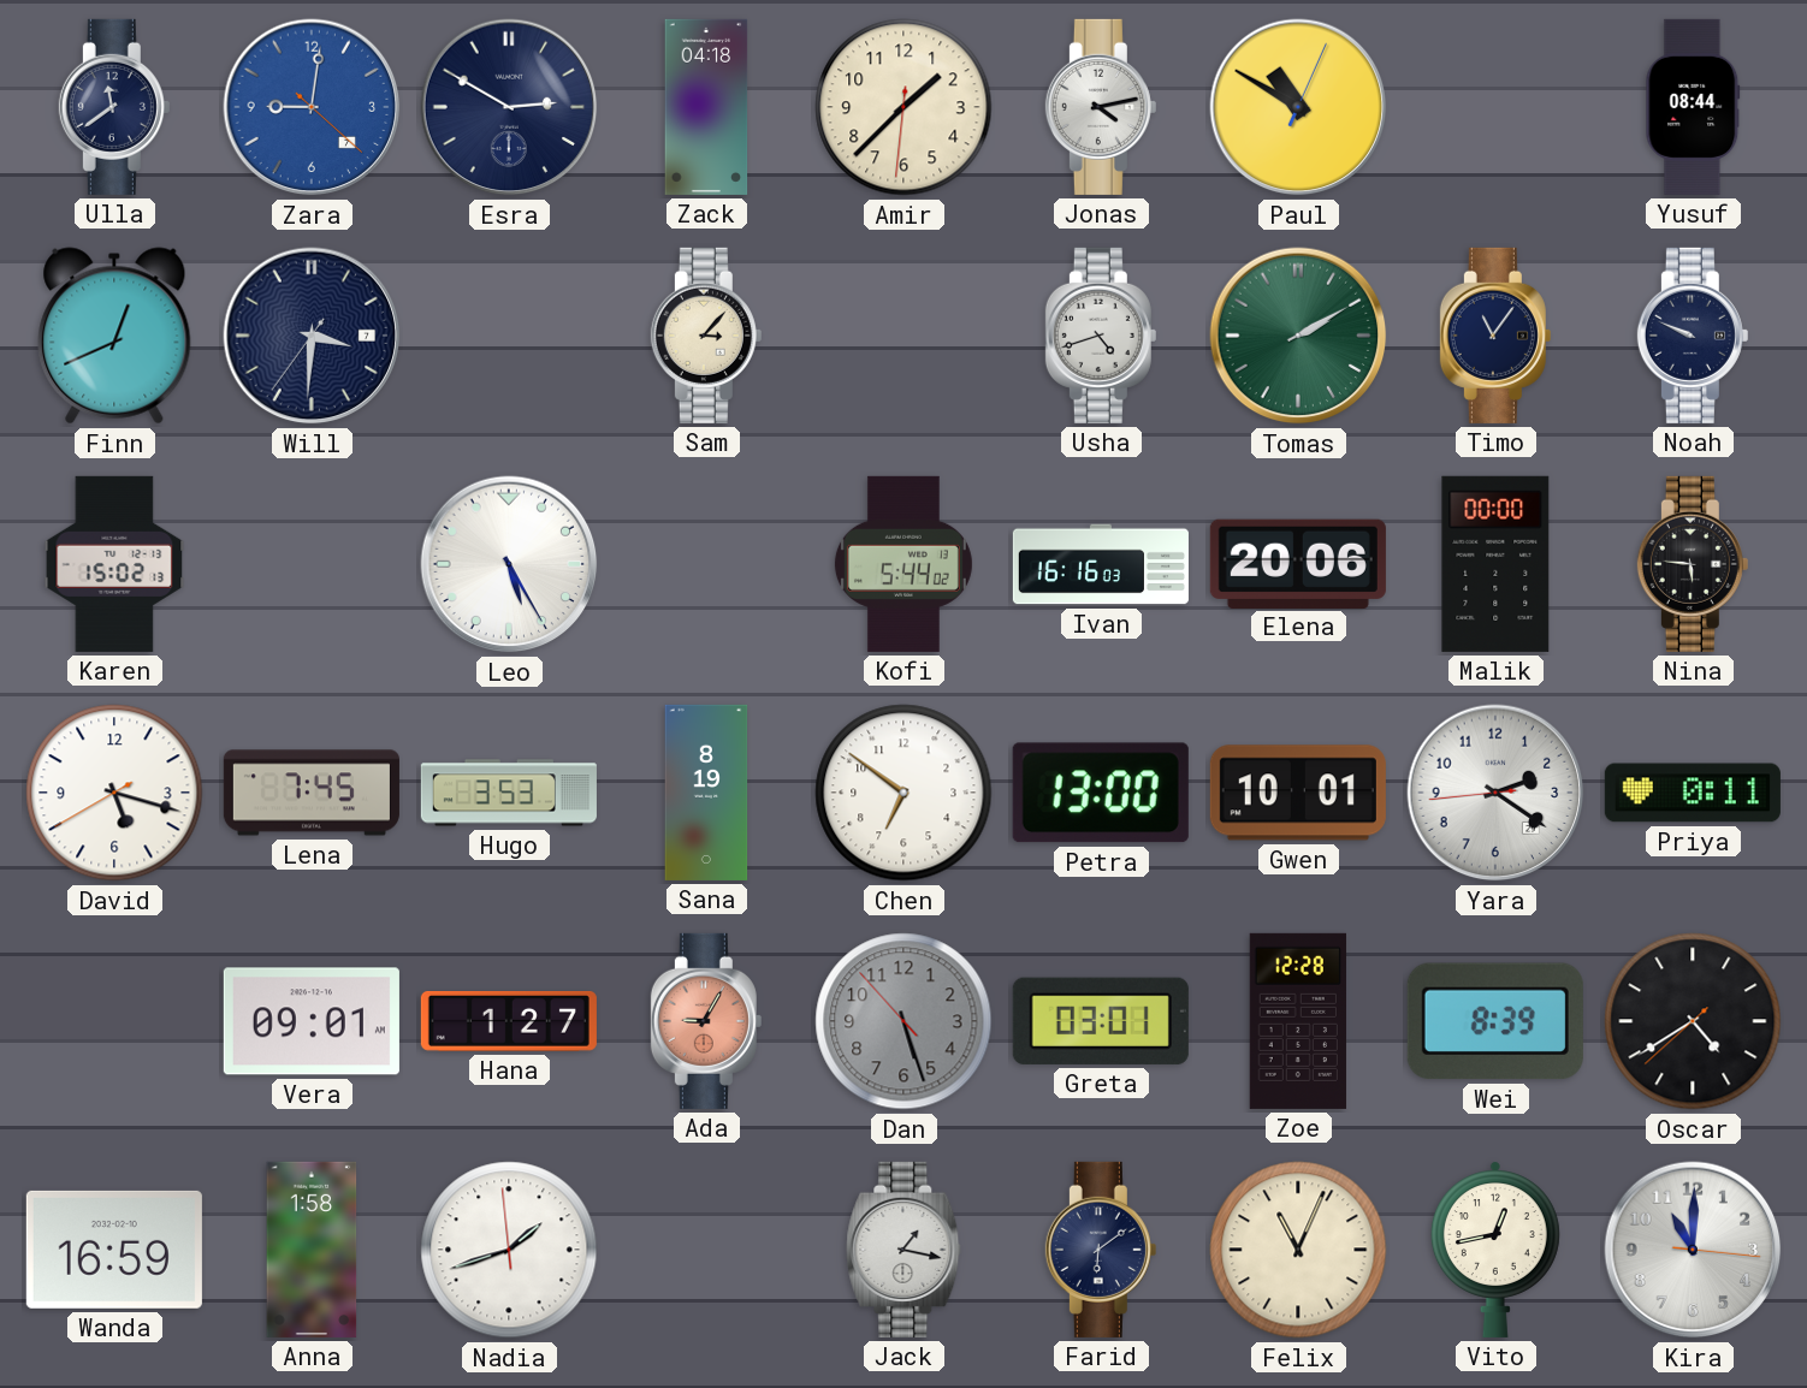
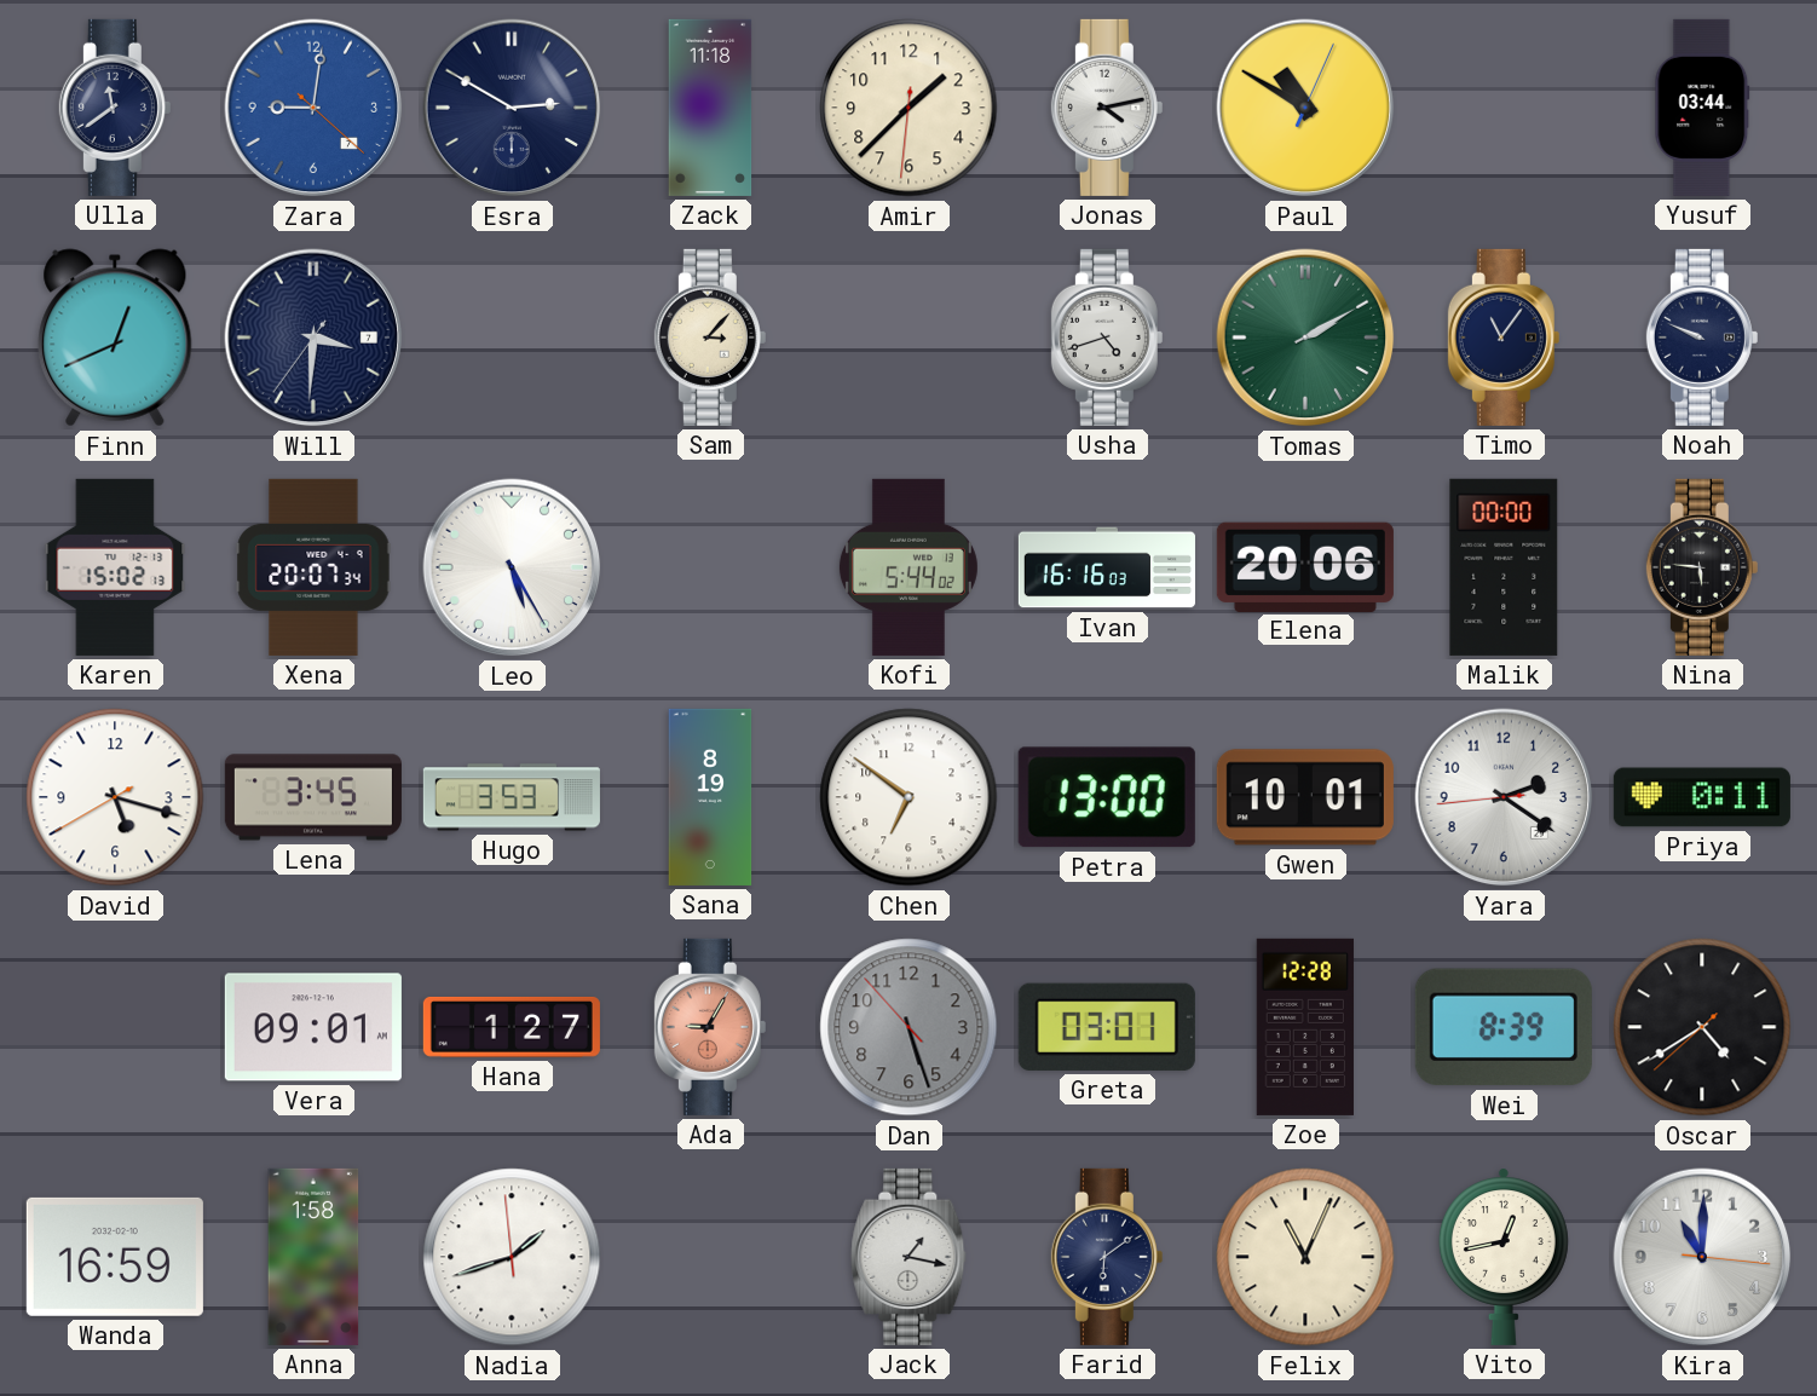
Zack: 04:18 -> 11:18
Yusuf: 08:44 -> 03:44
Xena: none -> 20:07
Lena: 7:45 -> 3:45
